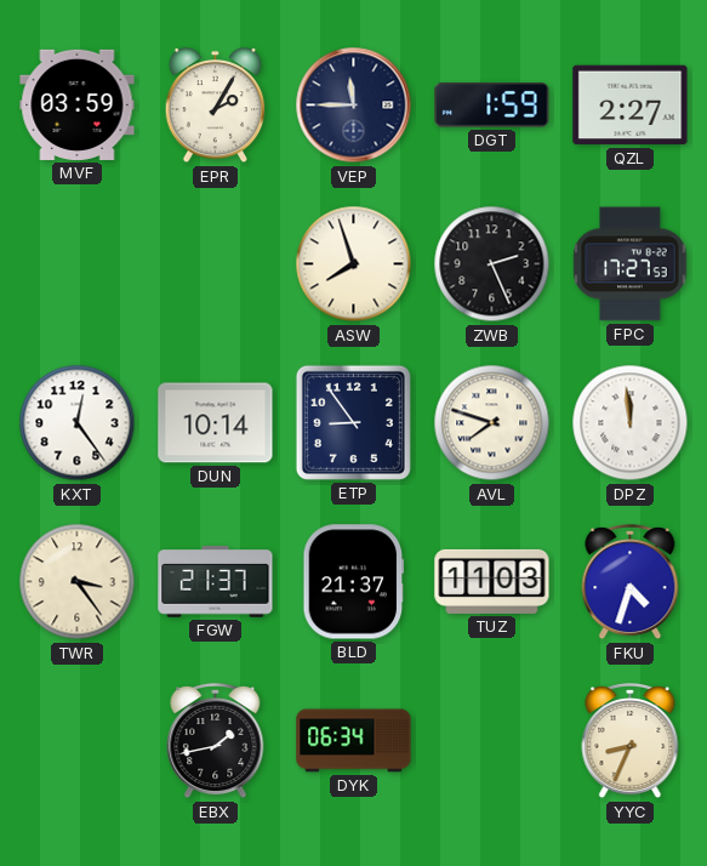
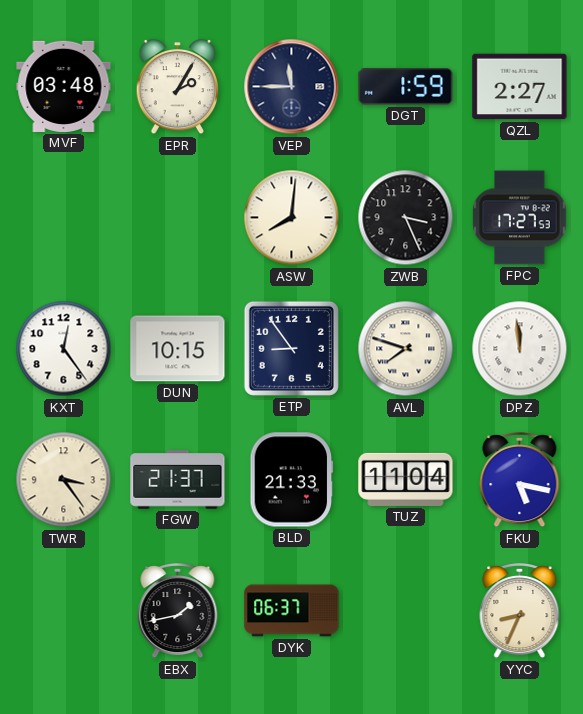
MVF: 03:59 -> 03:48
ASW: 7:57 -> 8:01
ZWB: 2:26 -> 3:26
DUN: 10:14 -> 10:15
BLD: 21:37 -> 21:33
TUZ: 11:03 -> 11:04
FKU: 4:33 -> 5:17
DYK: 06:34 -> 06:37
